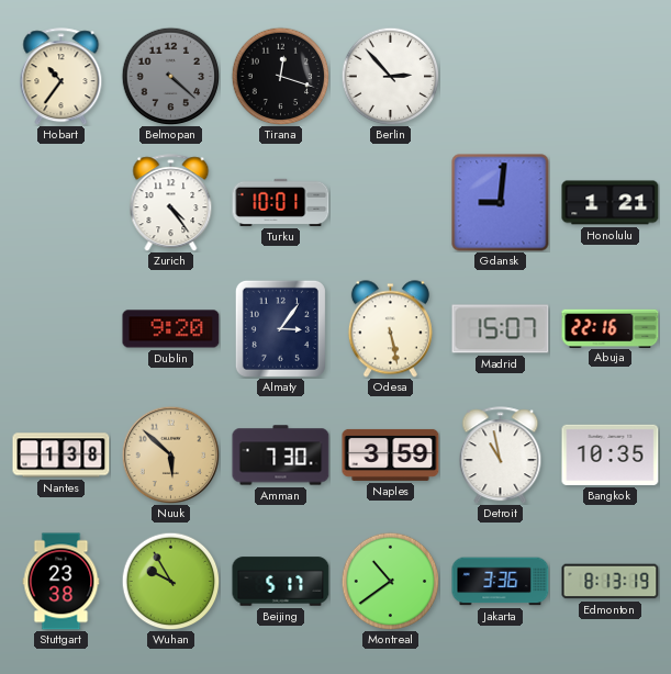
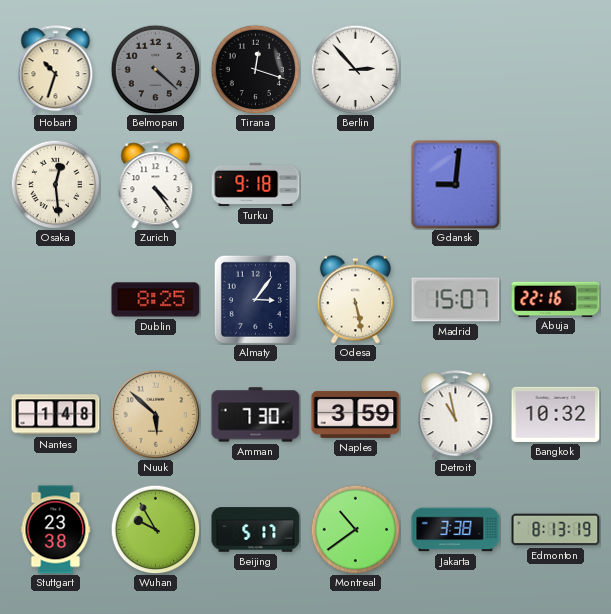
Hobart: 10:36 -> 10:33
Osaka: none -> 12:29
Turku: 10:01 -> 9:18
Honolulu: 1:21 -> none
Dublin: 9:20 -> 8:25
Nantes: 1:38 -> 1:48
Bangkok: 10:35 -> 10:32
Jakarta: 3:36 -> 3:38
